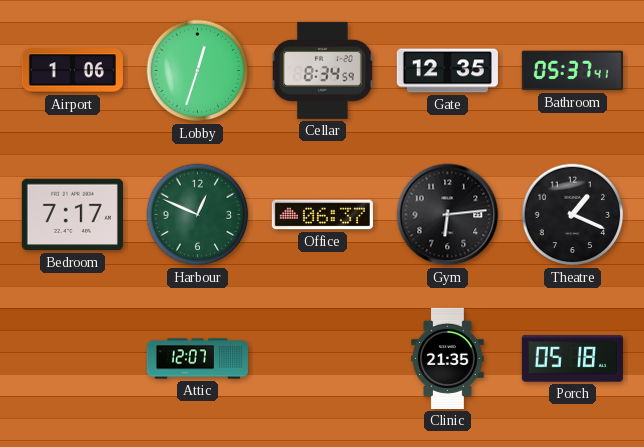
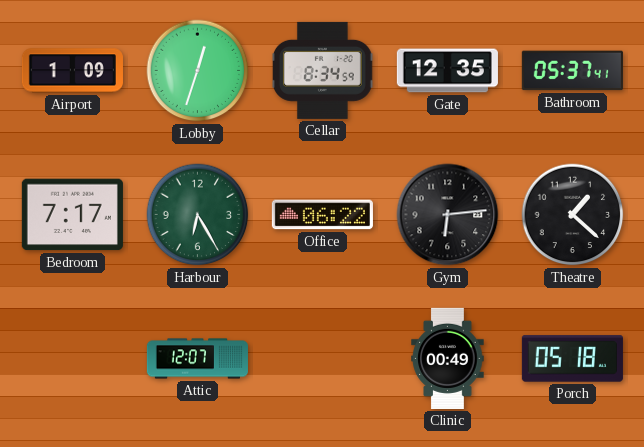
Airport: 1:06 -> 1:09
Harbour: 12:49 -> 6:25
Office: 06:37 -> 06:22
Theatre: 1:19 -> 1:22
Clinic: 21:35 -> 00:49
